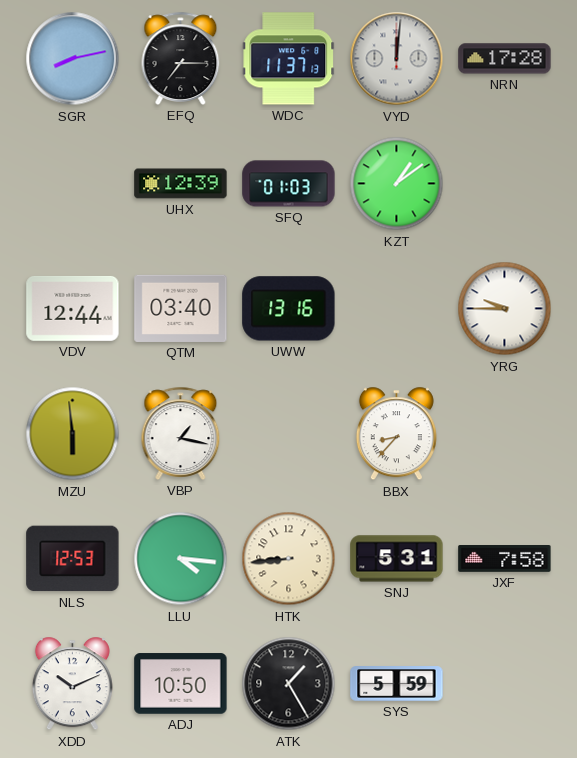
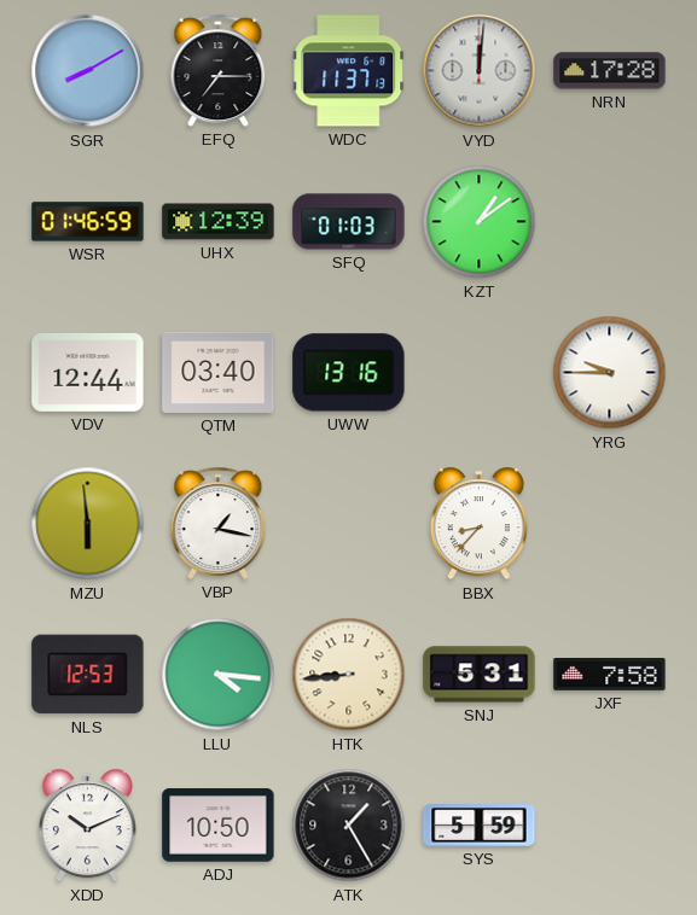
SGR: 8:13 -> 8:10
WSR: none -> 01:46
